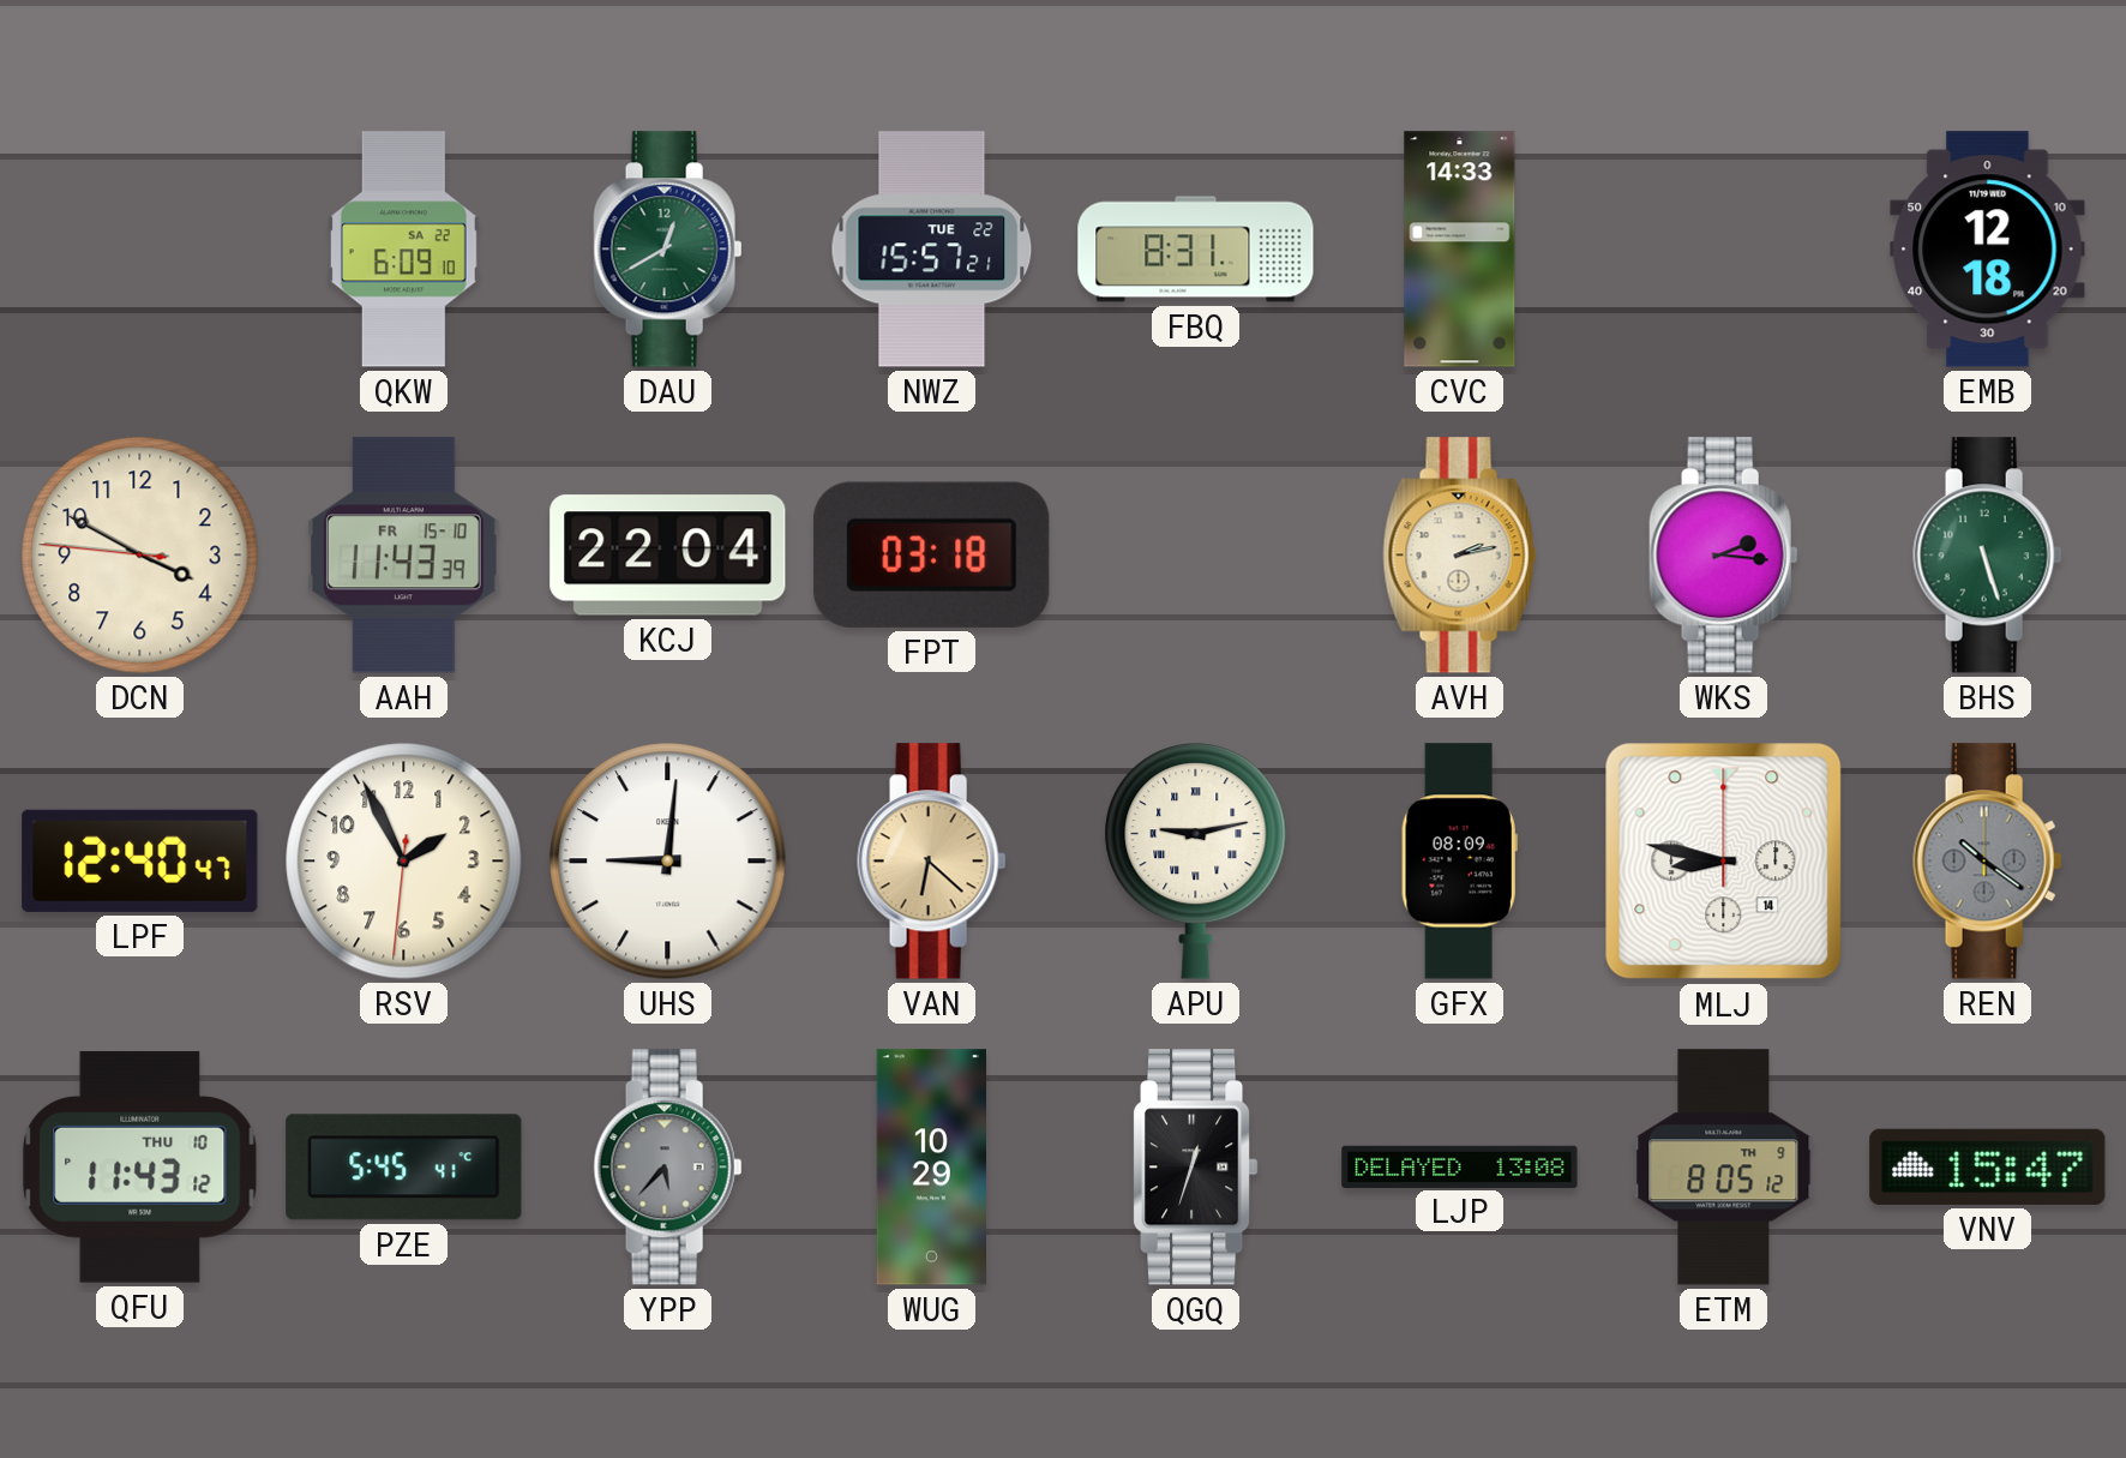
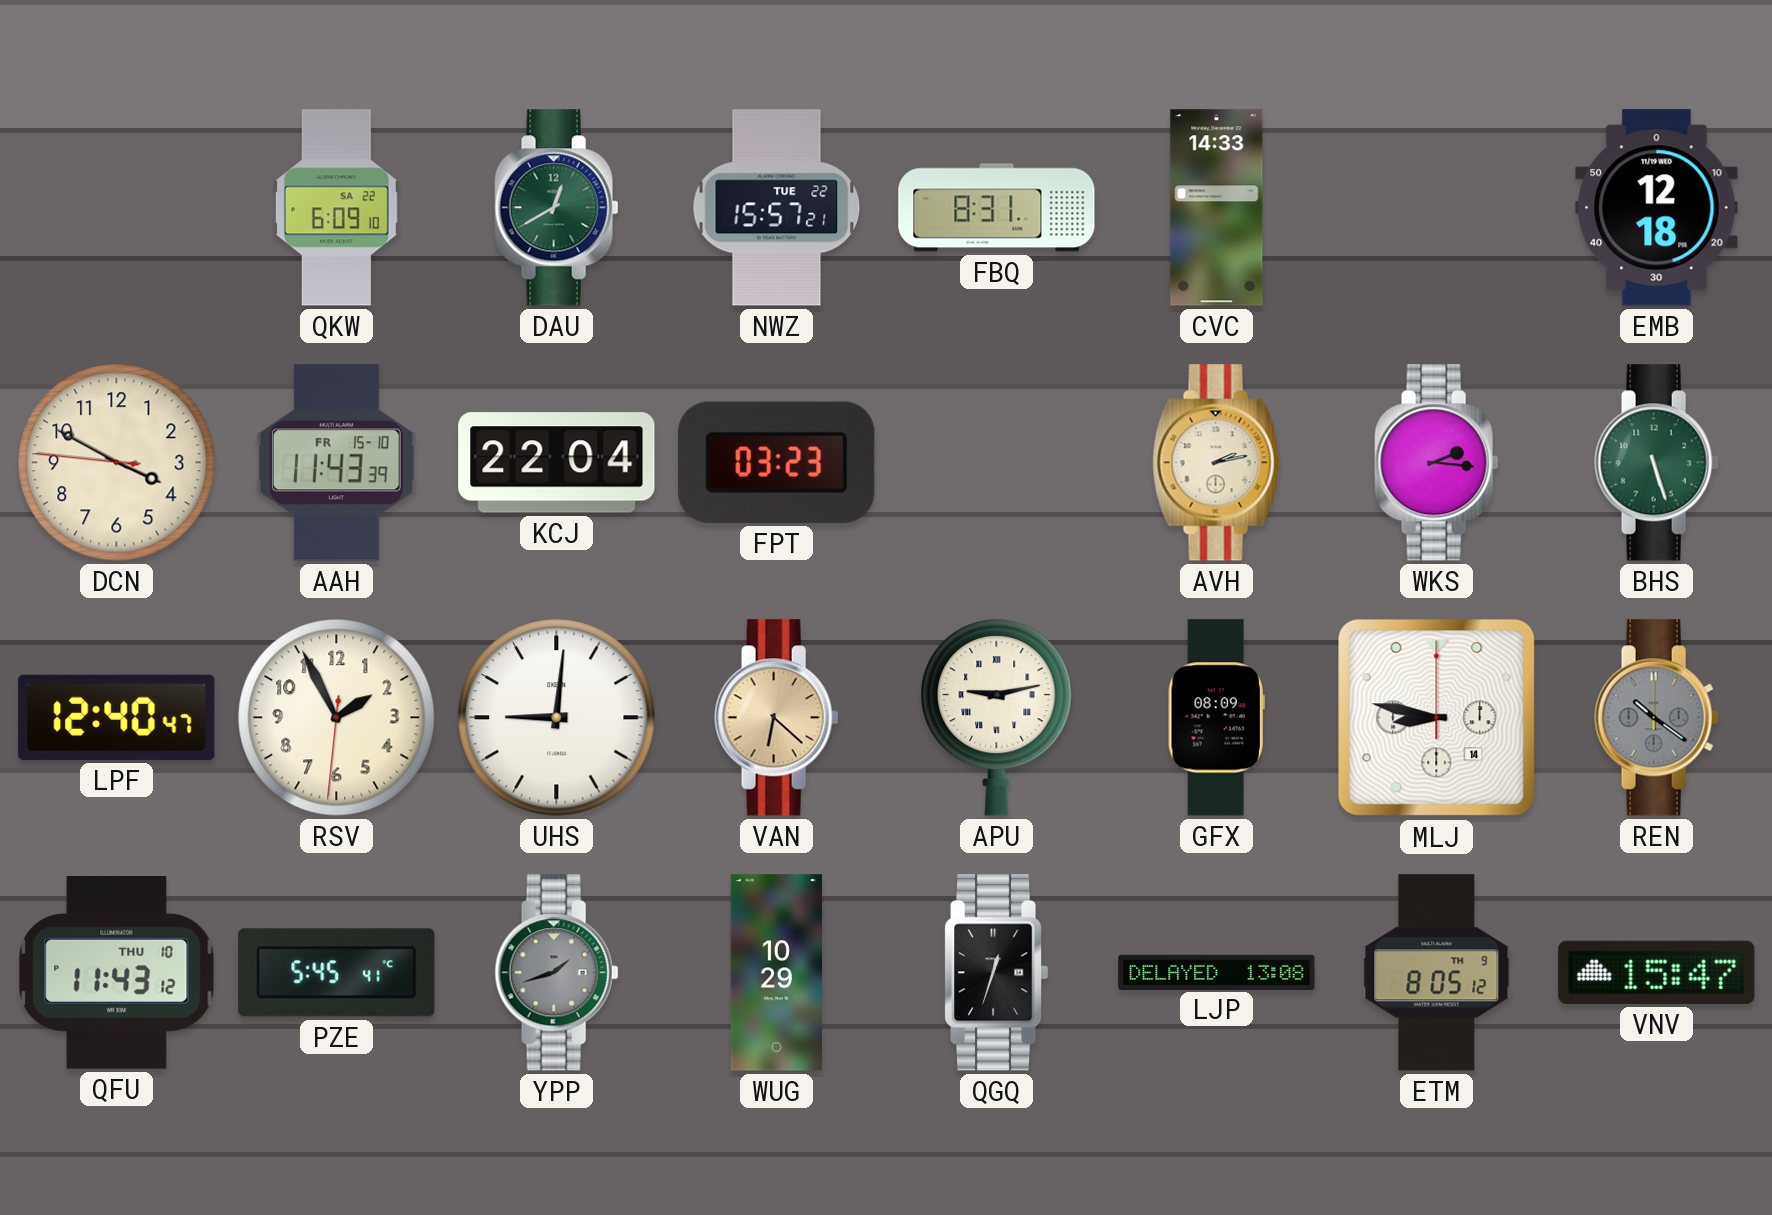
FPT: 03:18 -> 03:23
YPP: 5:37 -> 1:42
